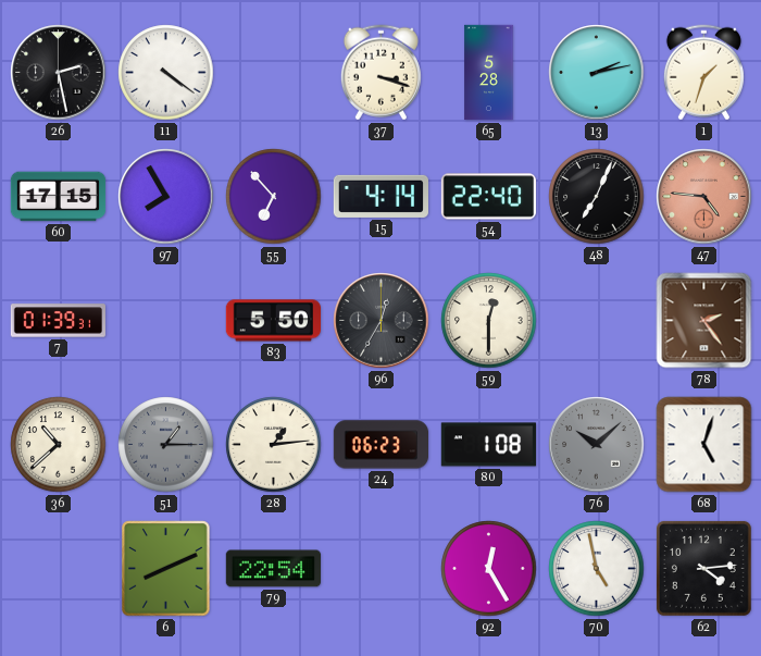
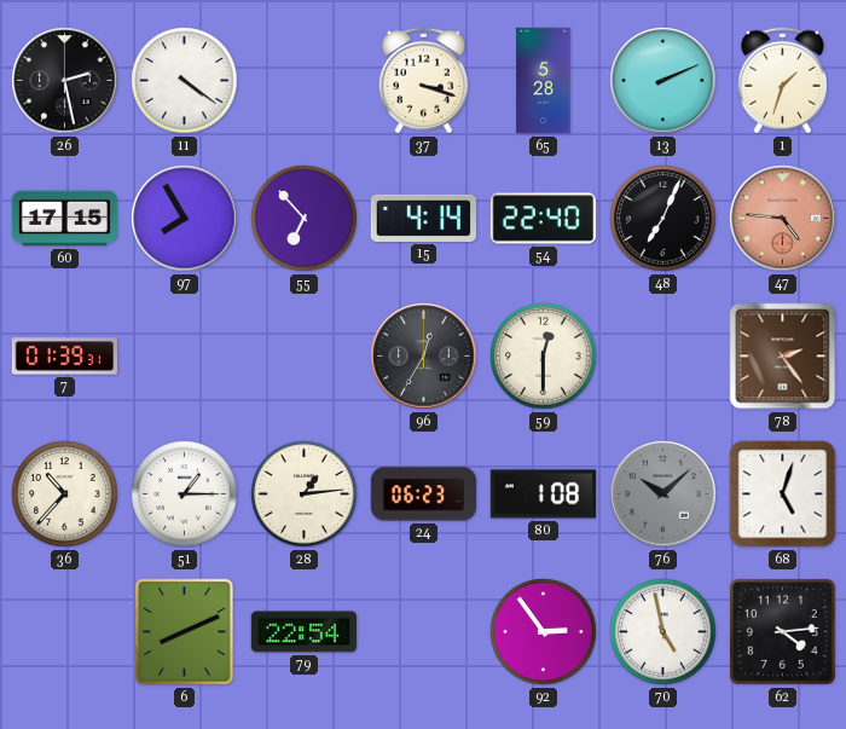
13: 2:13 -> 2:11
83: 5:50 -> none
36: 10:38 -> 10:37
51 dial: grey -> white
92: 12:25 -> 2:54
